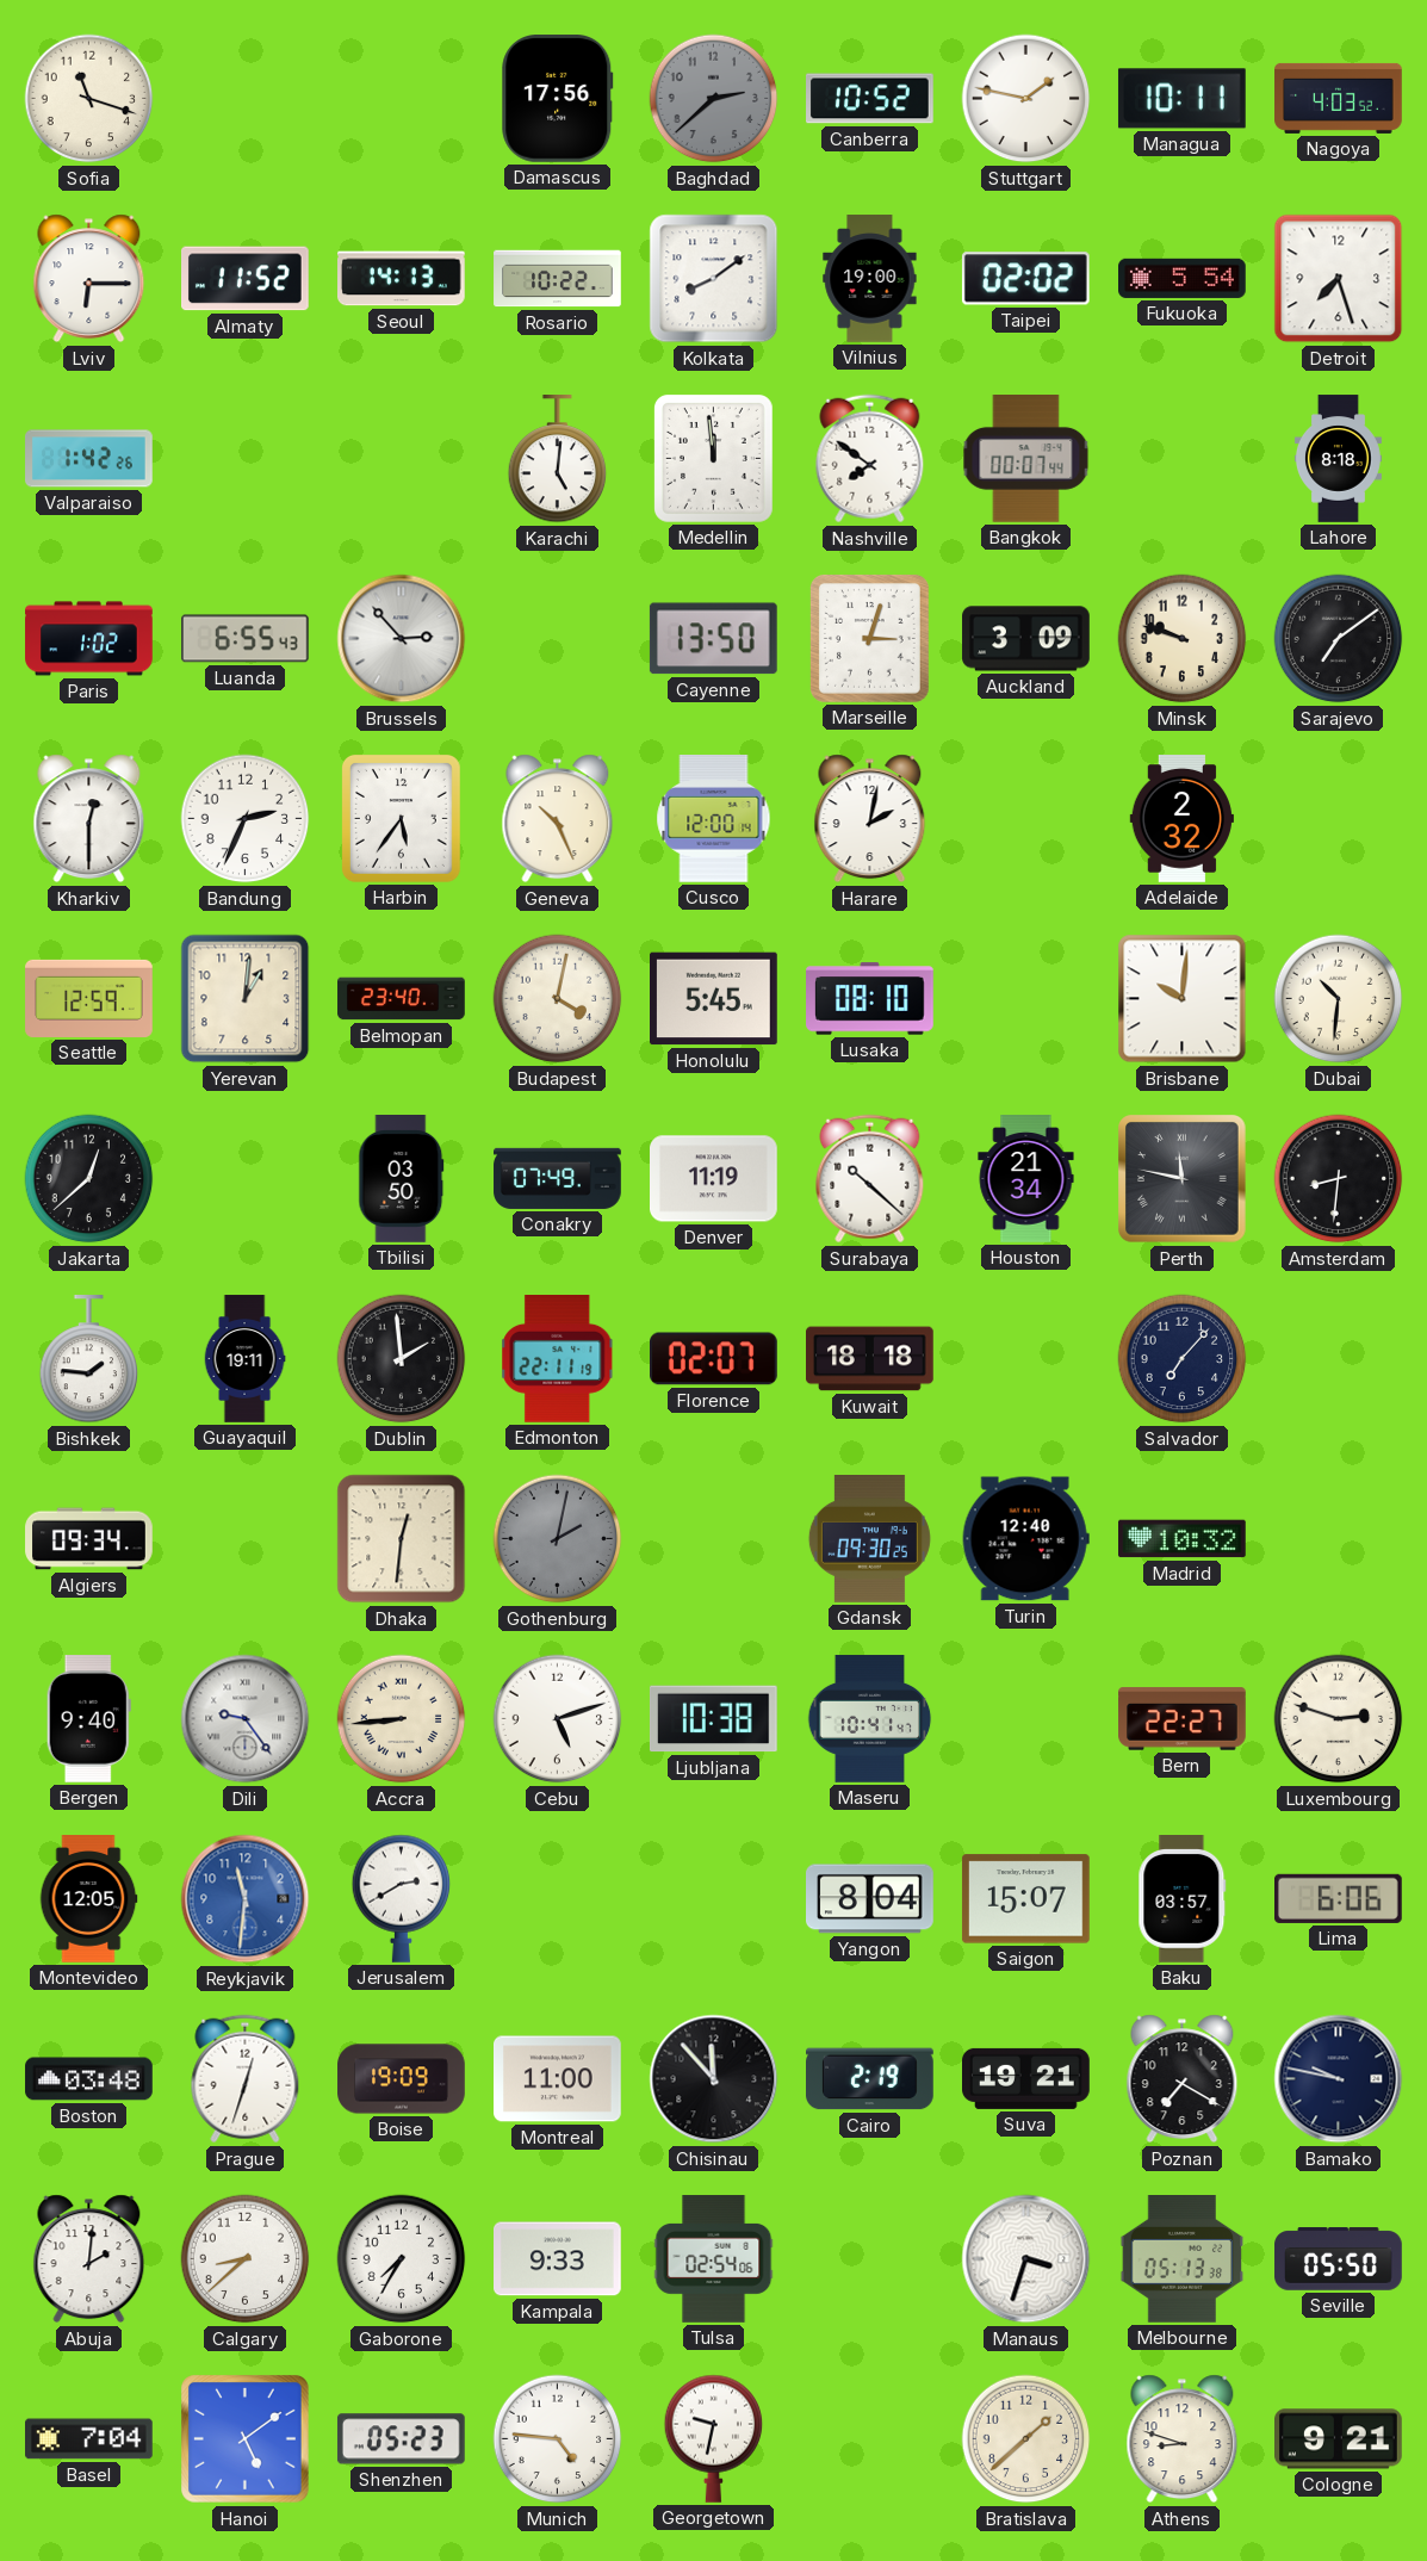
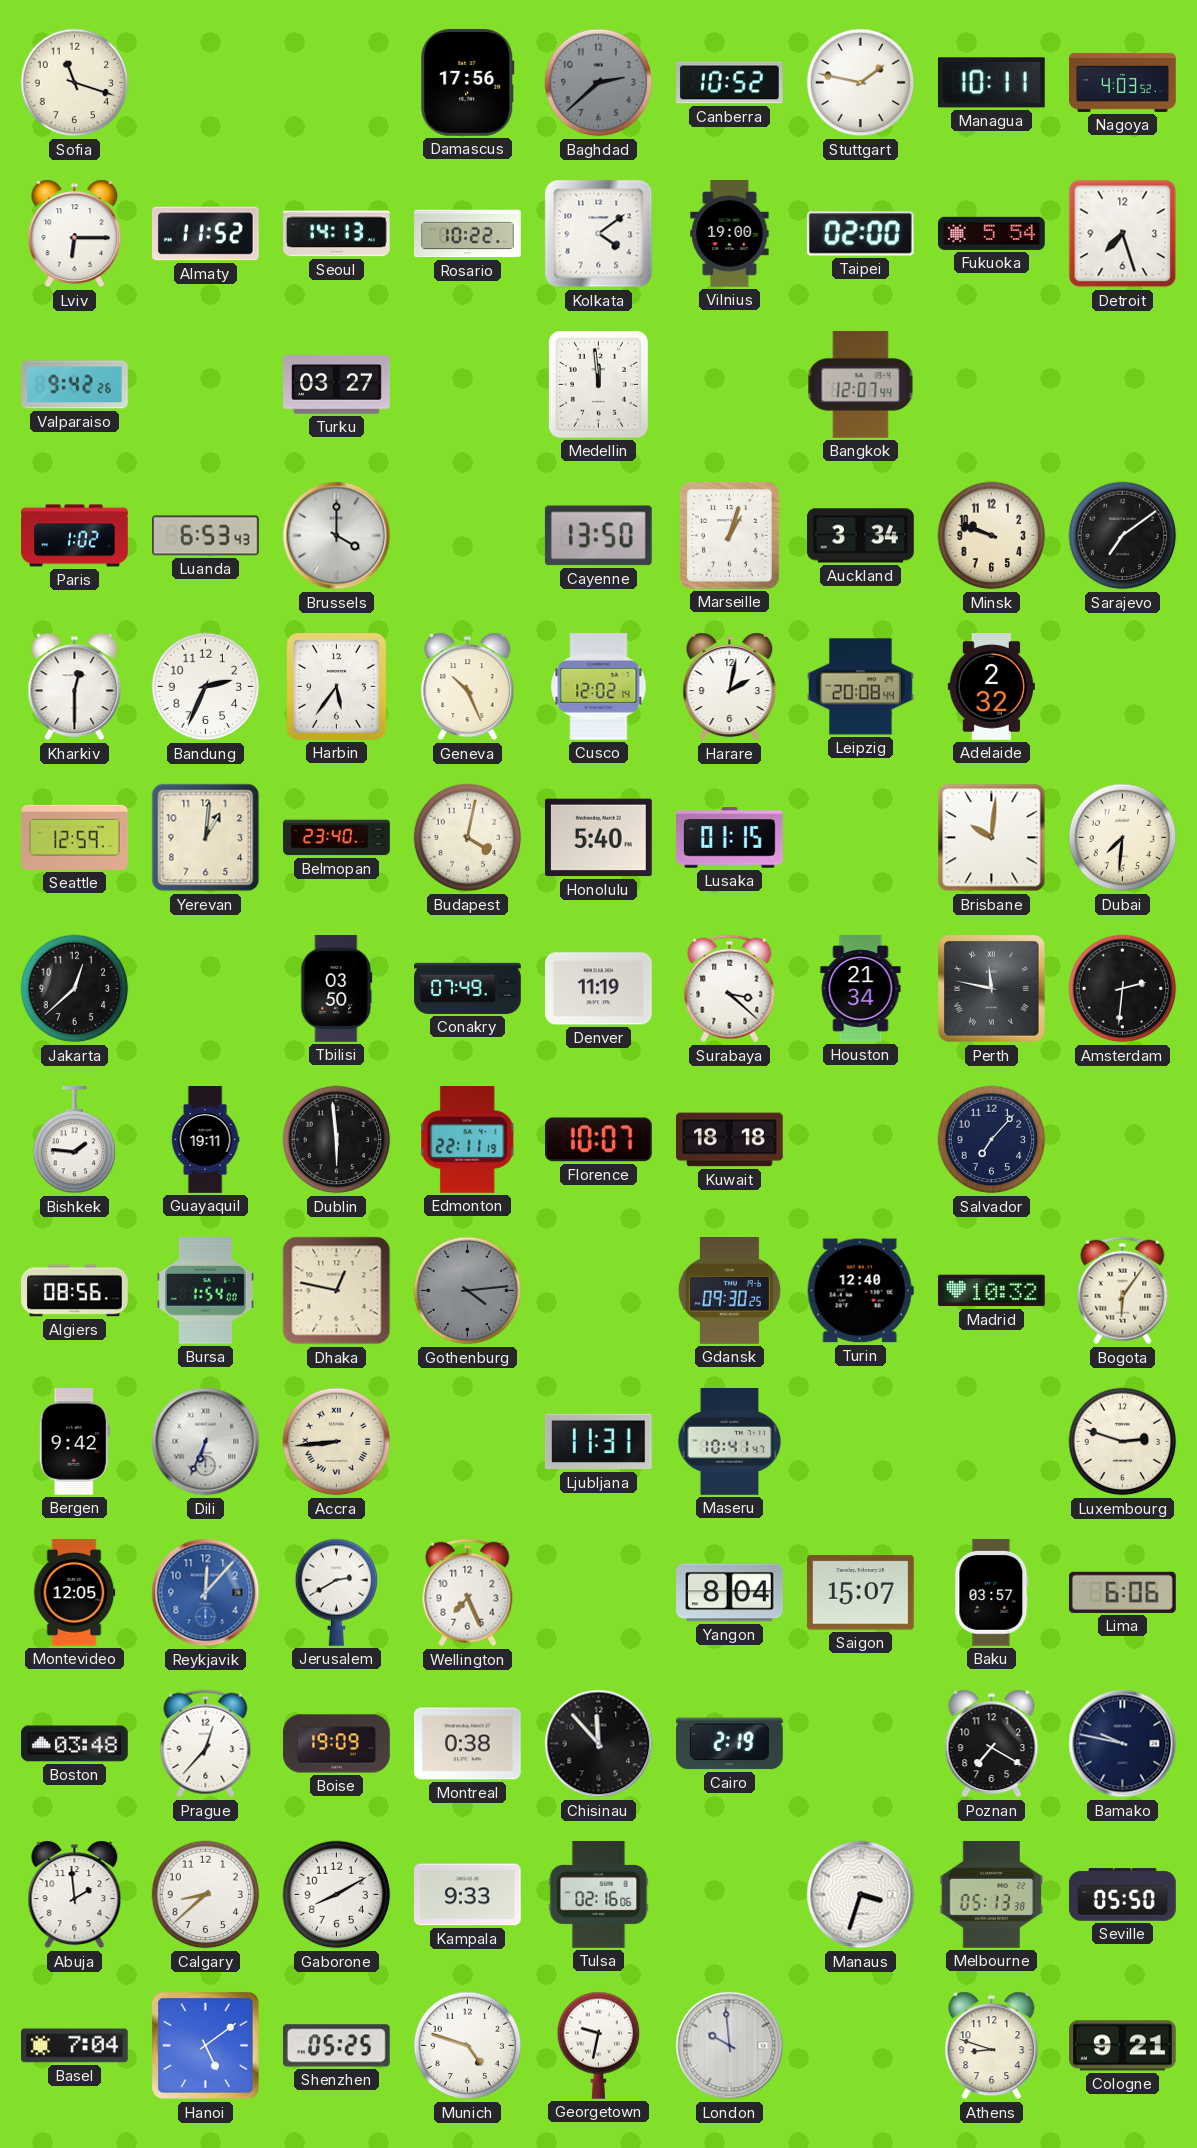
Kolkata: 8:09 -> 4:09
Taipei: 02:02 -> 02:00
Valparaiso: 1:42 -> 9:42
Turku: none -> 03:27
Karachi: 5:01 -> none
Nashville: 7:51 -> none
Bangkok: 00:07 -> 12:07
Lahore: 8:18 -> none
Luanda: 6:55 -> 6:53
Brussels: 2:53 -> 4:00
Marseille: 3:03 -> 1:03
Auckland: 3:09 -> 3:34
Cusco: 12:00 -> 12:02
Leipzig: none -> 20:08
Honolulu: 5:45 -> 5:40
Lusaka: 08:10 -> 01:15
Dubai: 10:31 -> 7:31
Surabaya: 10:22 -> 3:22
Amsterdam: 8:31 -> 2:31
Dublin: 1:59 -> 5:59
Florence: 02:07 -> 10:07
Algiers: 09:34 -> 08:56
Bursa: none -> 1:54
Dhaka: 12:31 -> 12:47
Gothenburg: 2:02 -> 4:14
Bogota: none -> 6:06
Bergen: 9:40 -> 9:42
Dili: 9:24 -> 6:34
Cebu: 5:12 -> none
Ljubljana: 10:38 -> 11:31
Bern: 22:27 -> none
Reykjavik: 11:31 -> 12:07
Wellington: none -> 7:26
Prague: 12:33 -> 12:37
Montreal: 11:00 -> 0:38
Suva: 19:21 -> none
Abuja: 2:01 -> 1:59
Gaborone: 7:35 -> 8:10
Tulsa: 02:54 -> 02:16
Shenzhen: 05:23 -> 05:25
Munich: 4:46 -> 4:48
London: none -> 9:59
Bratislava: 1:38 -> none
